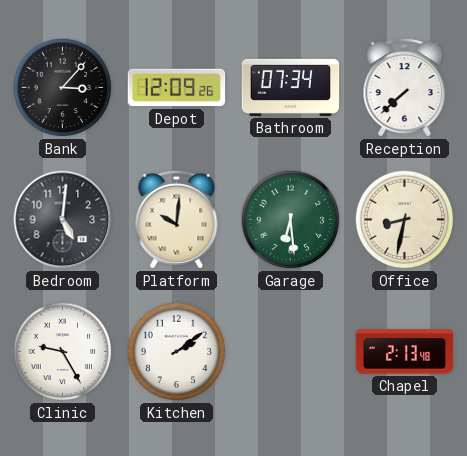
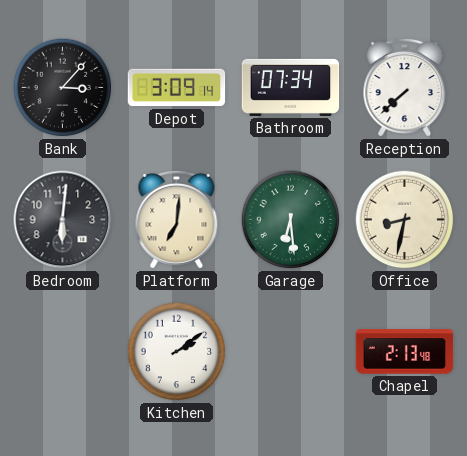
Depot: 12:09 -> 3:09
Bedroom: 5:01 -> 6:01
Platform: 10:01 -> 7:01
Clinic: 9:25 -> none
